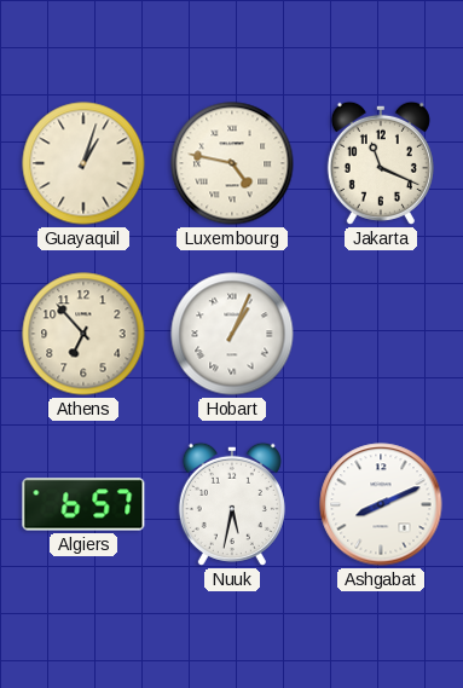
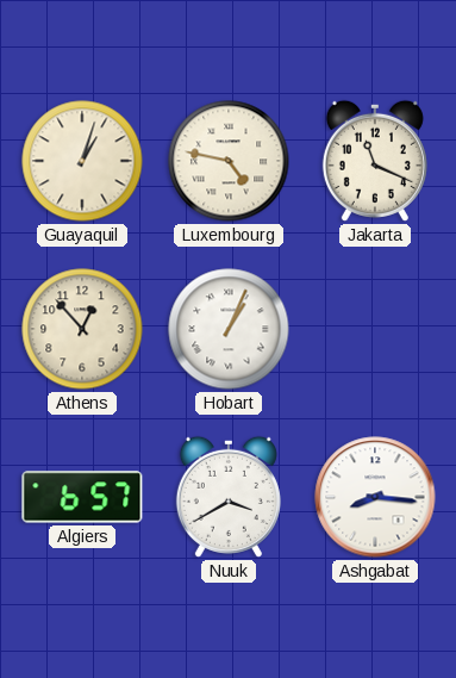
Athens: 6:53 -> 12:53
Nuuk: 5:32 -> 3:40
Ashgabat: 8:11 -> 8:16
